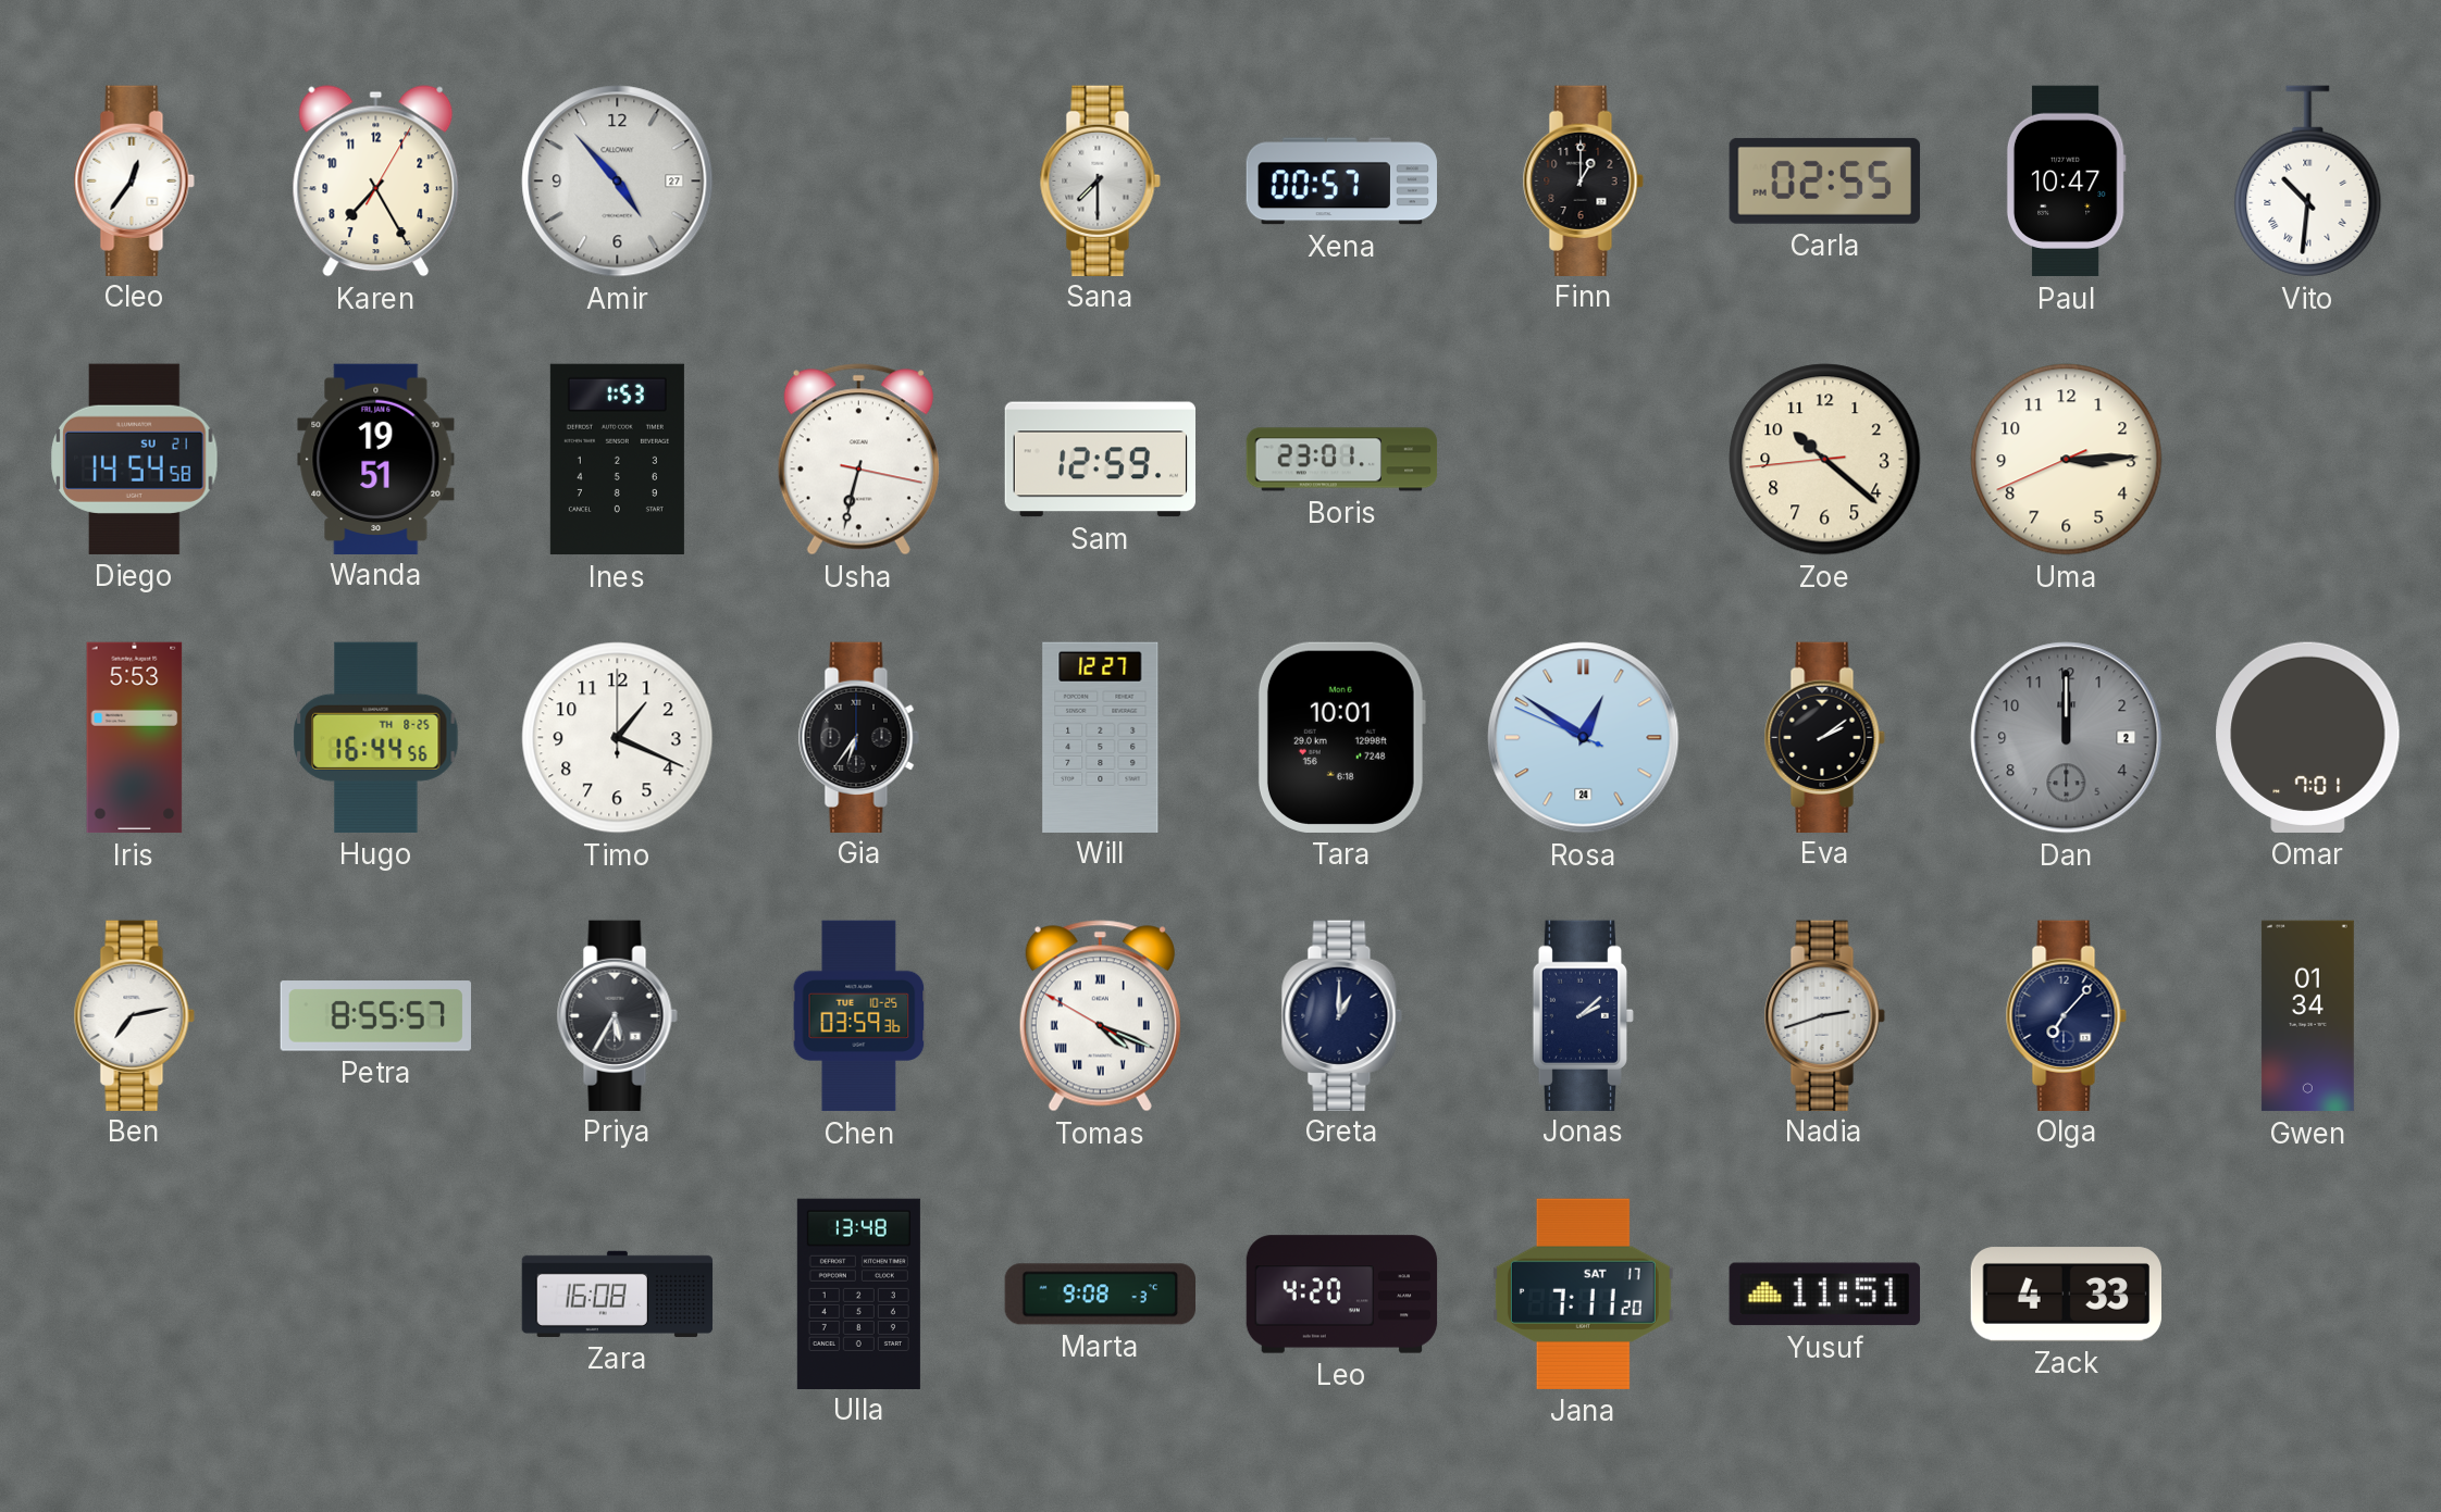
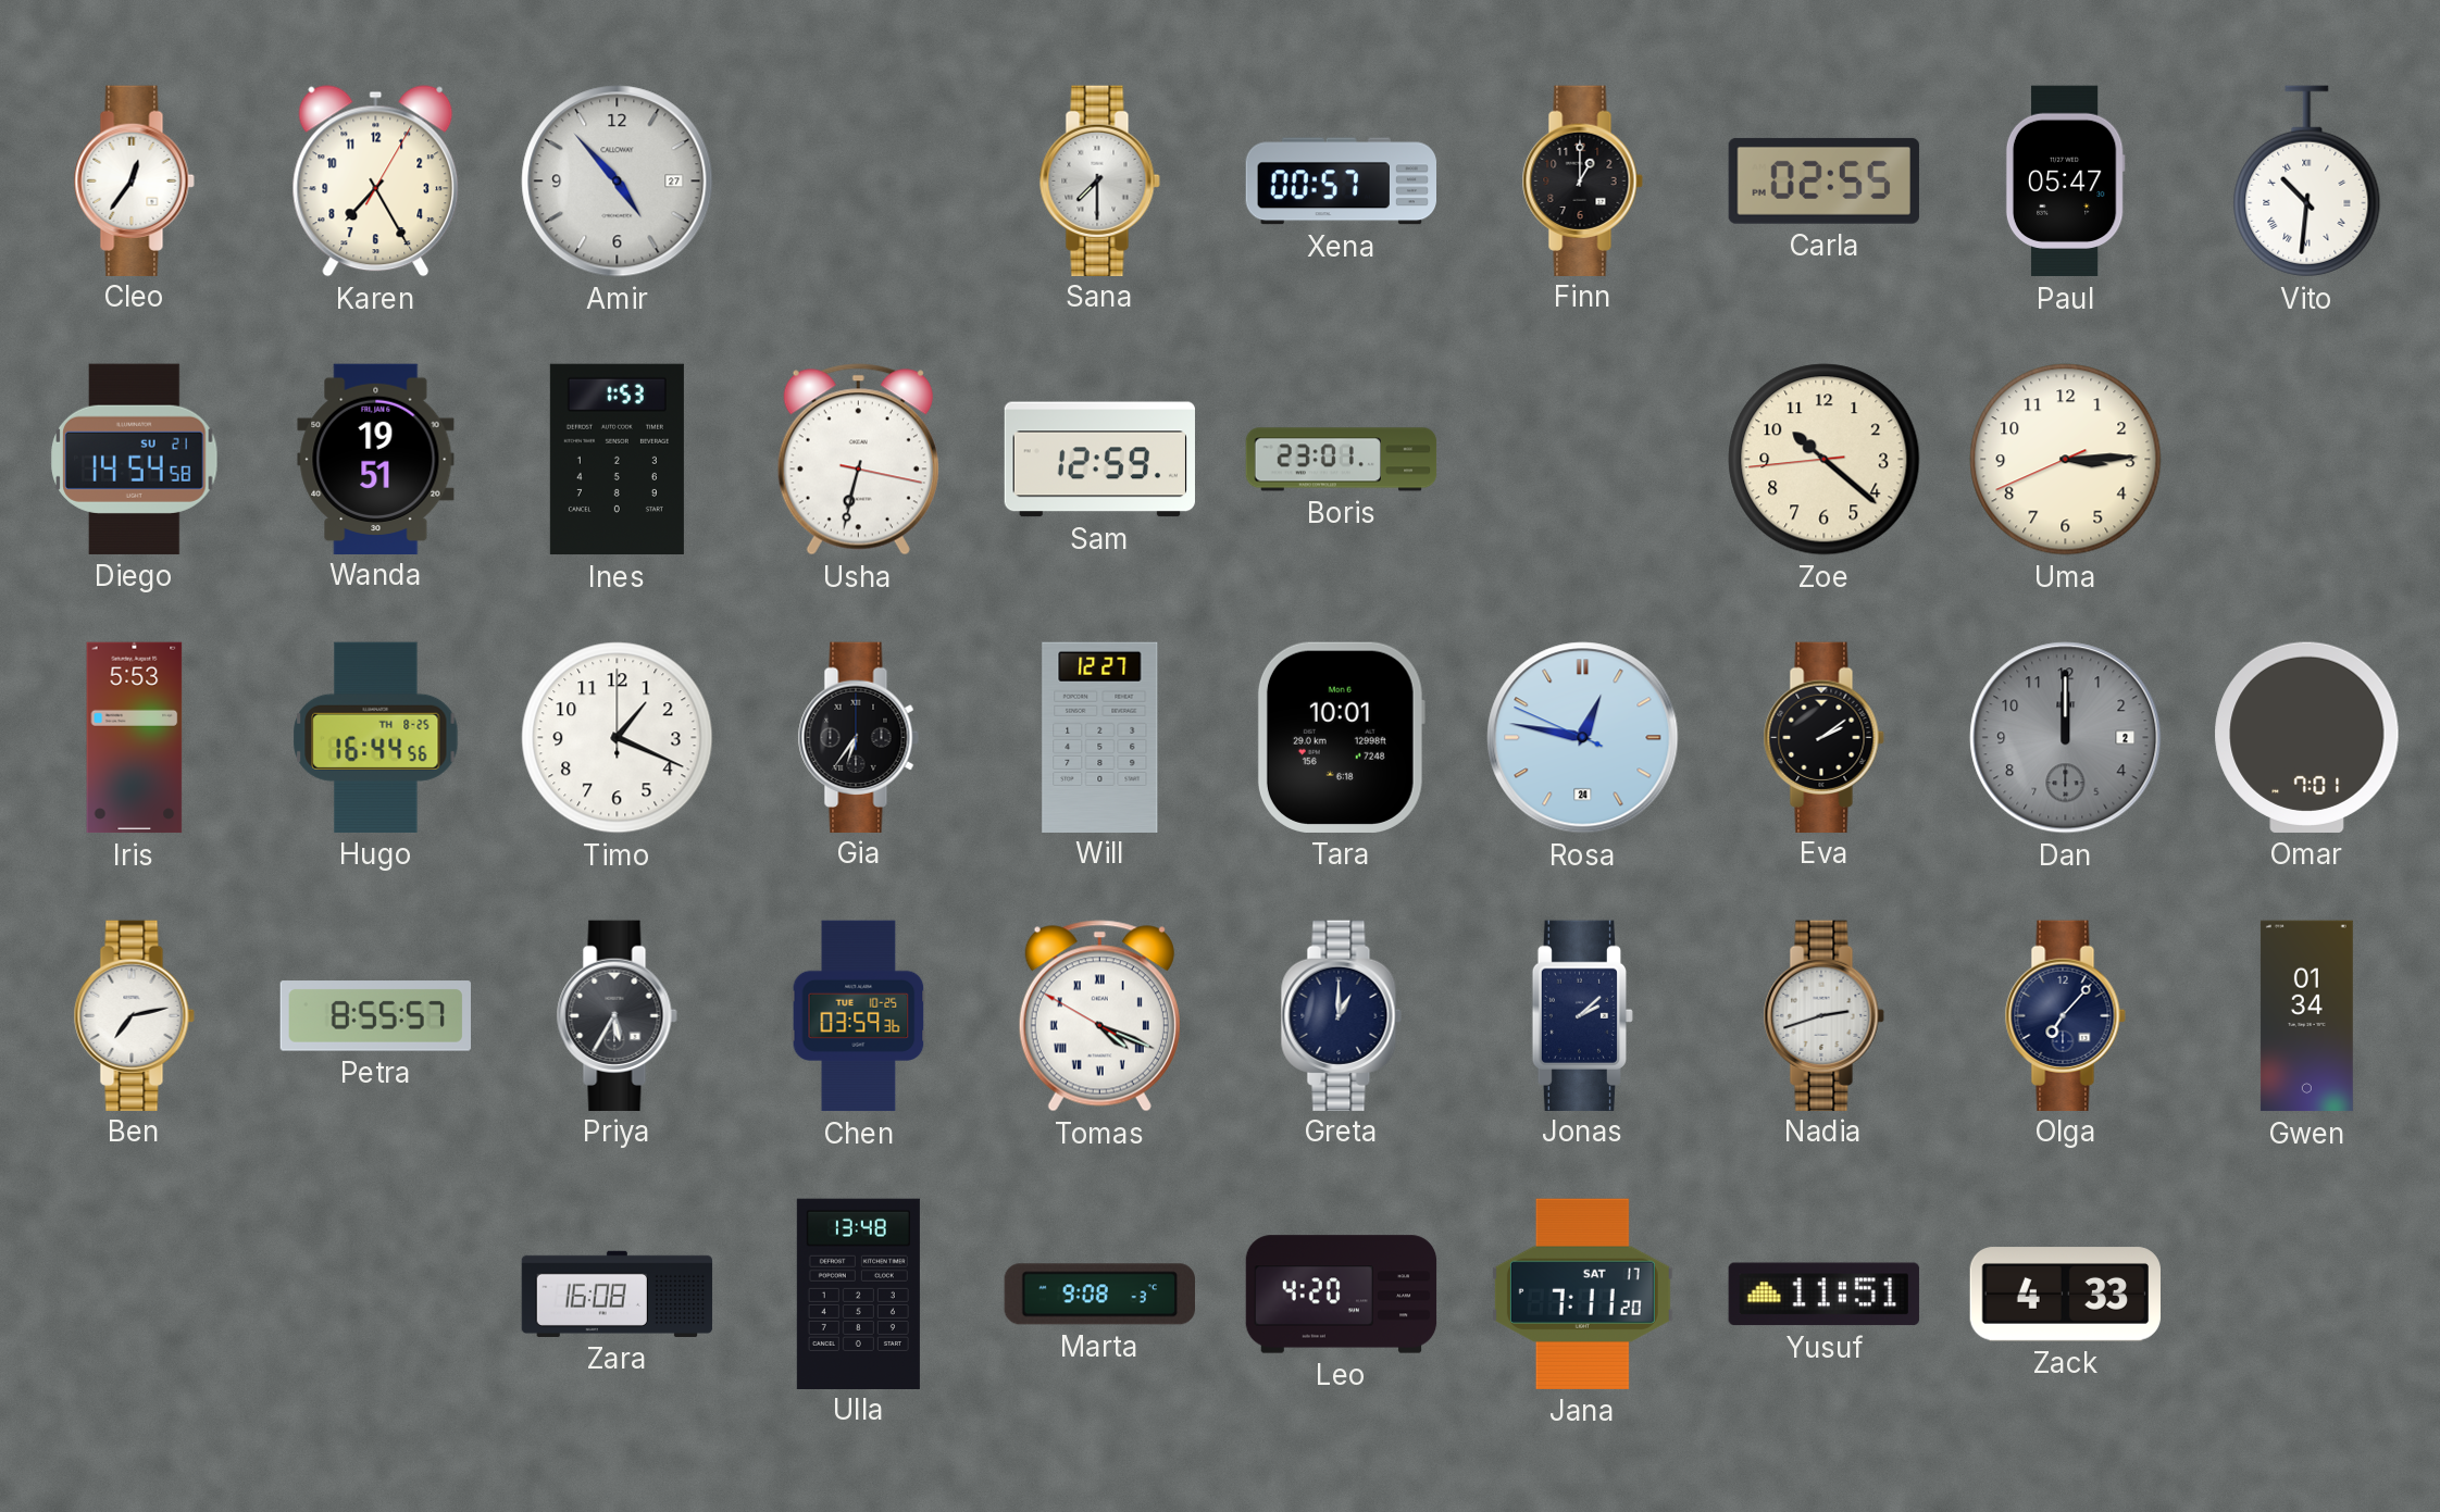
Paul: 10:47 -> 05:47
Rosa: 12:50 -> 12:46
